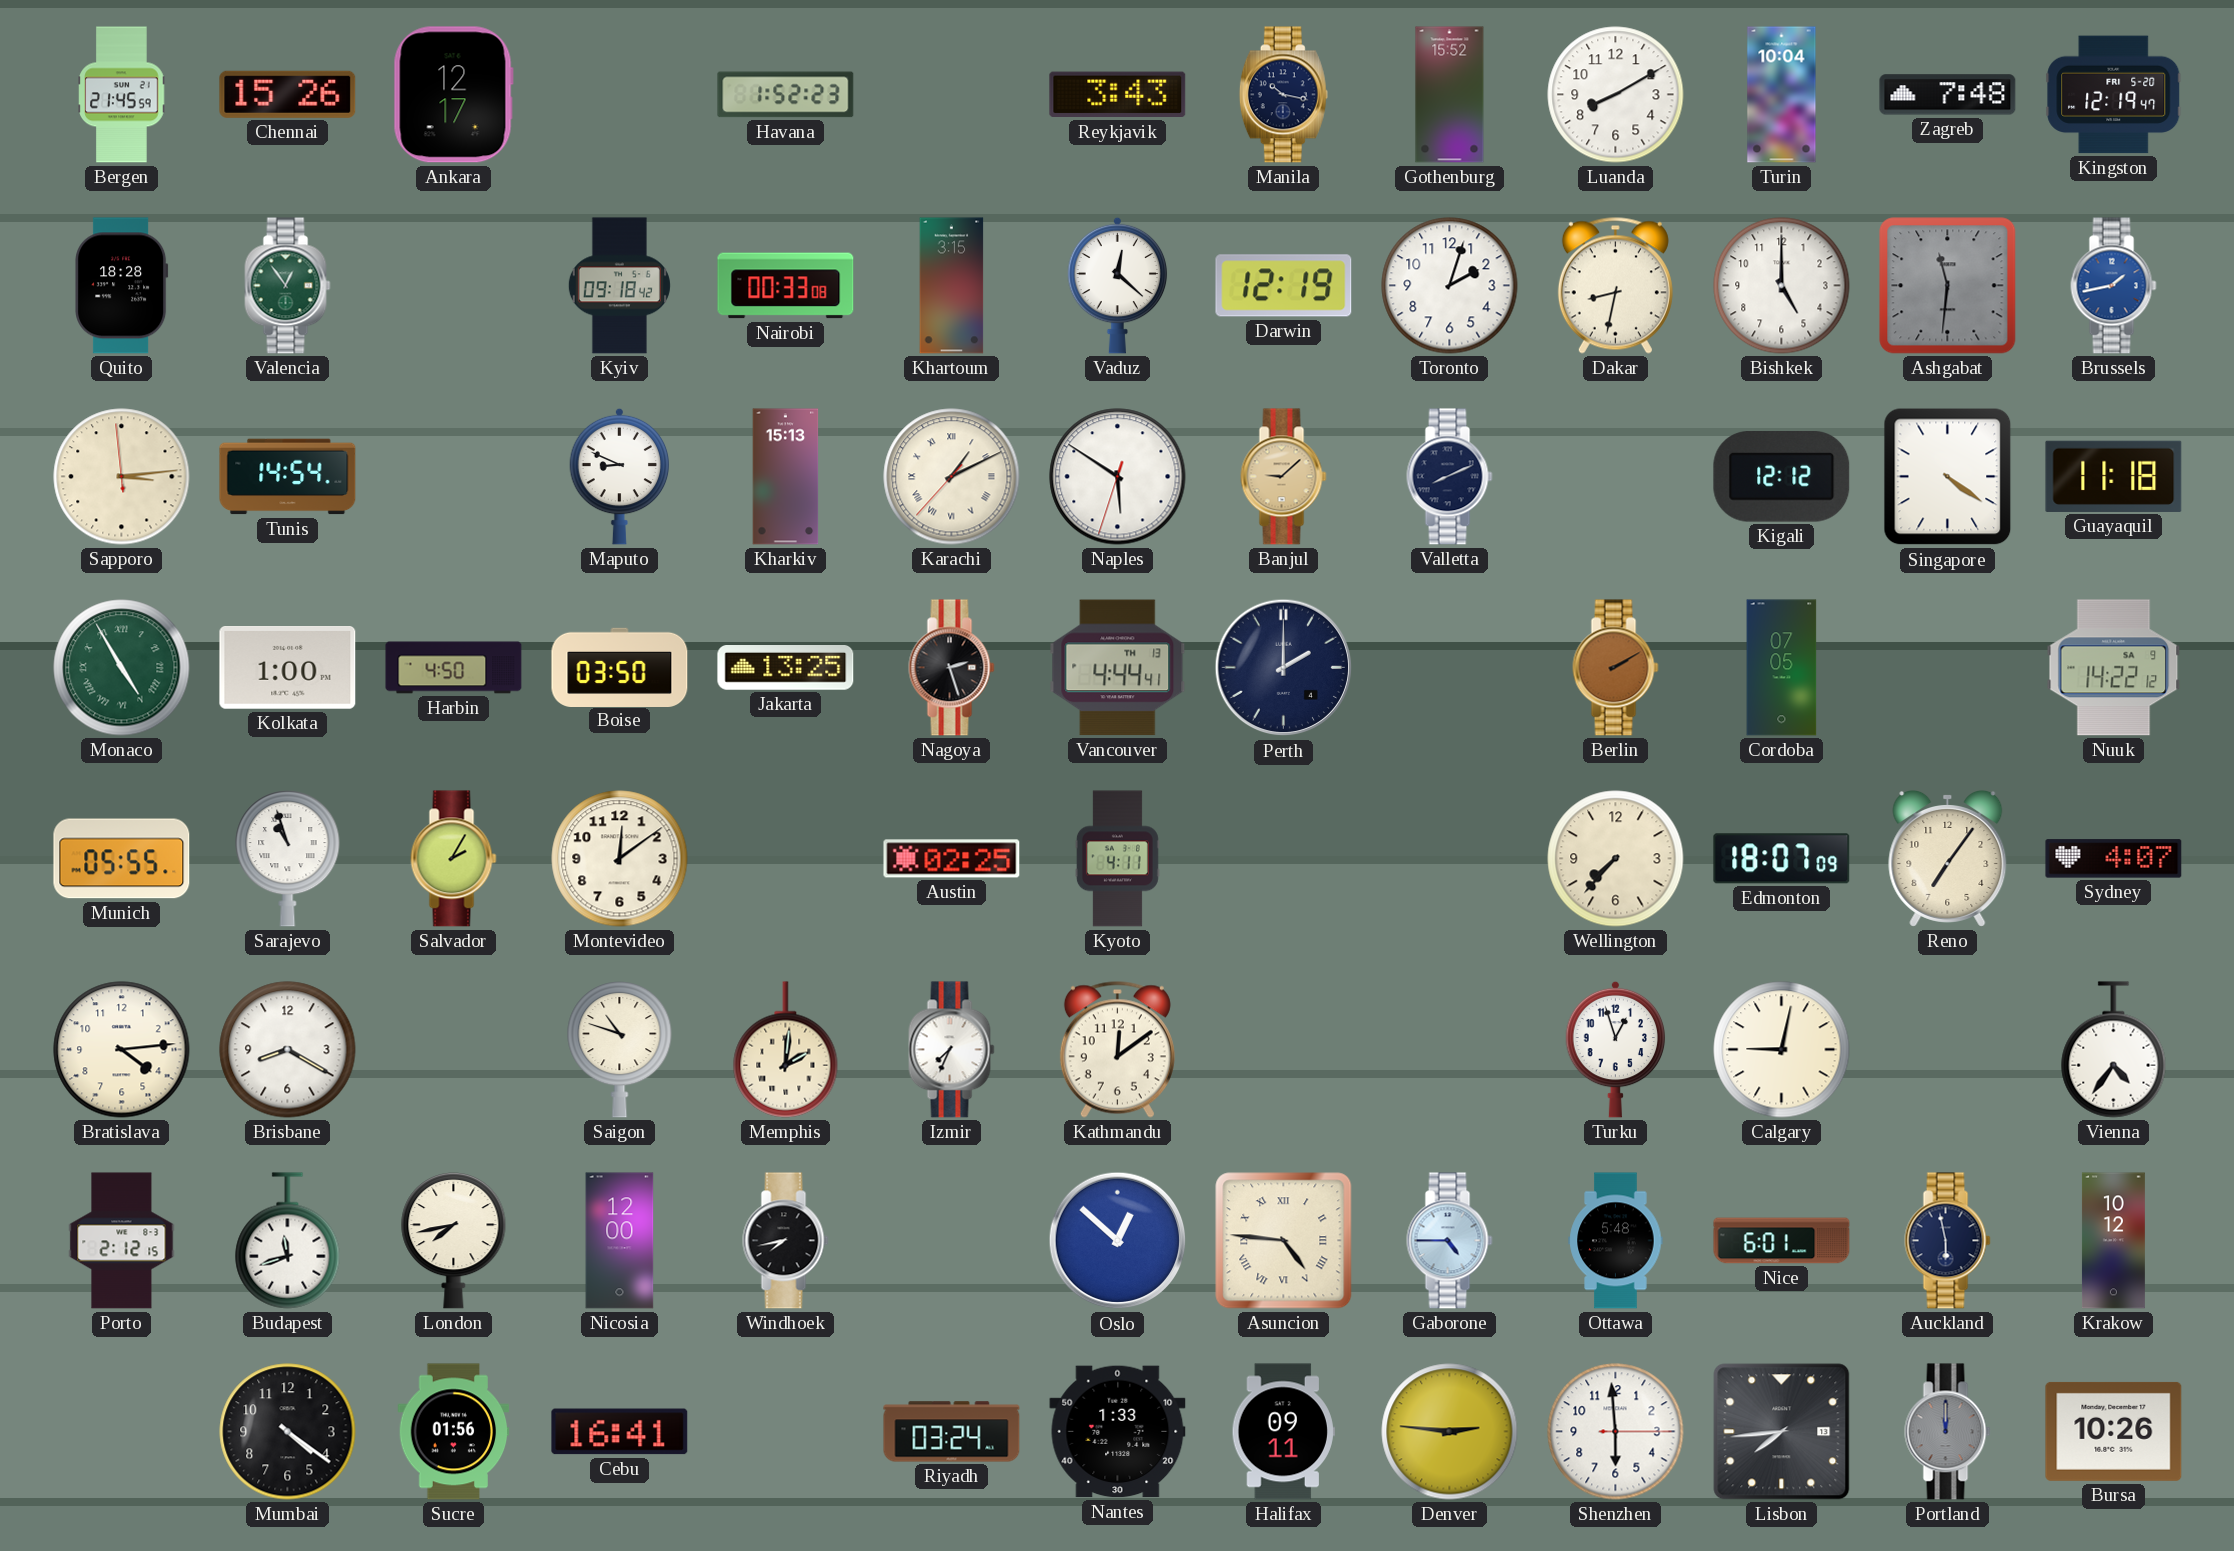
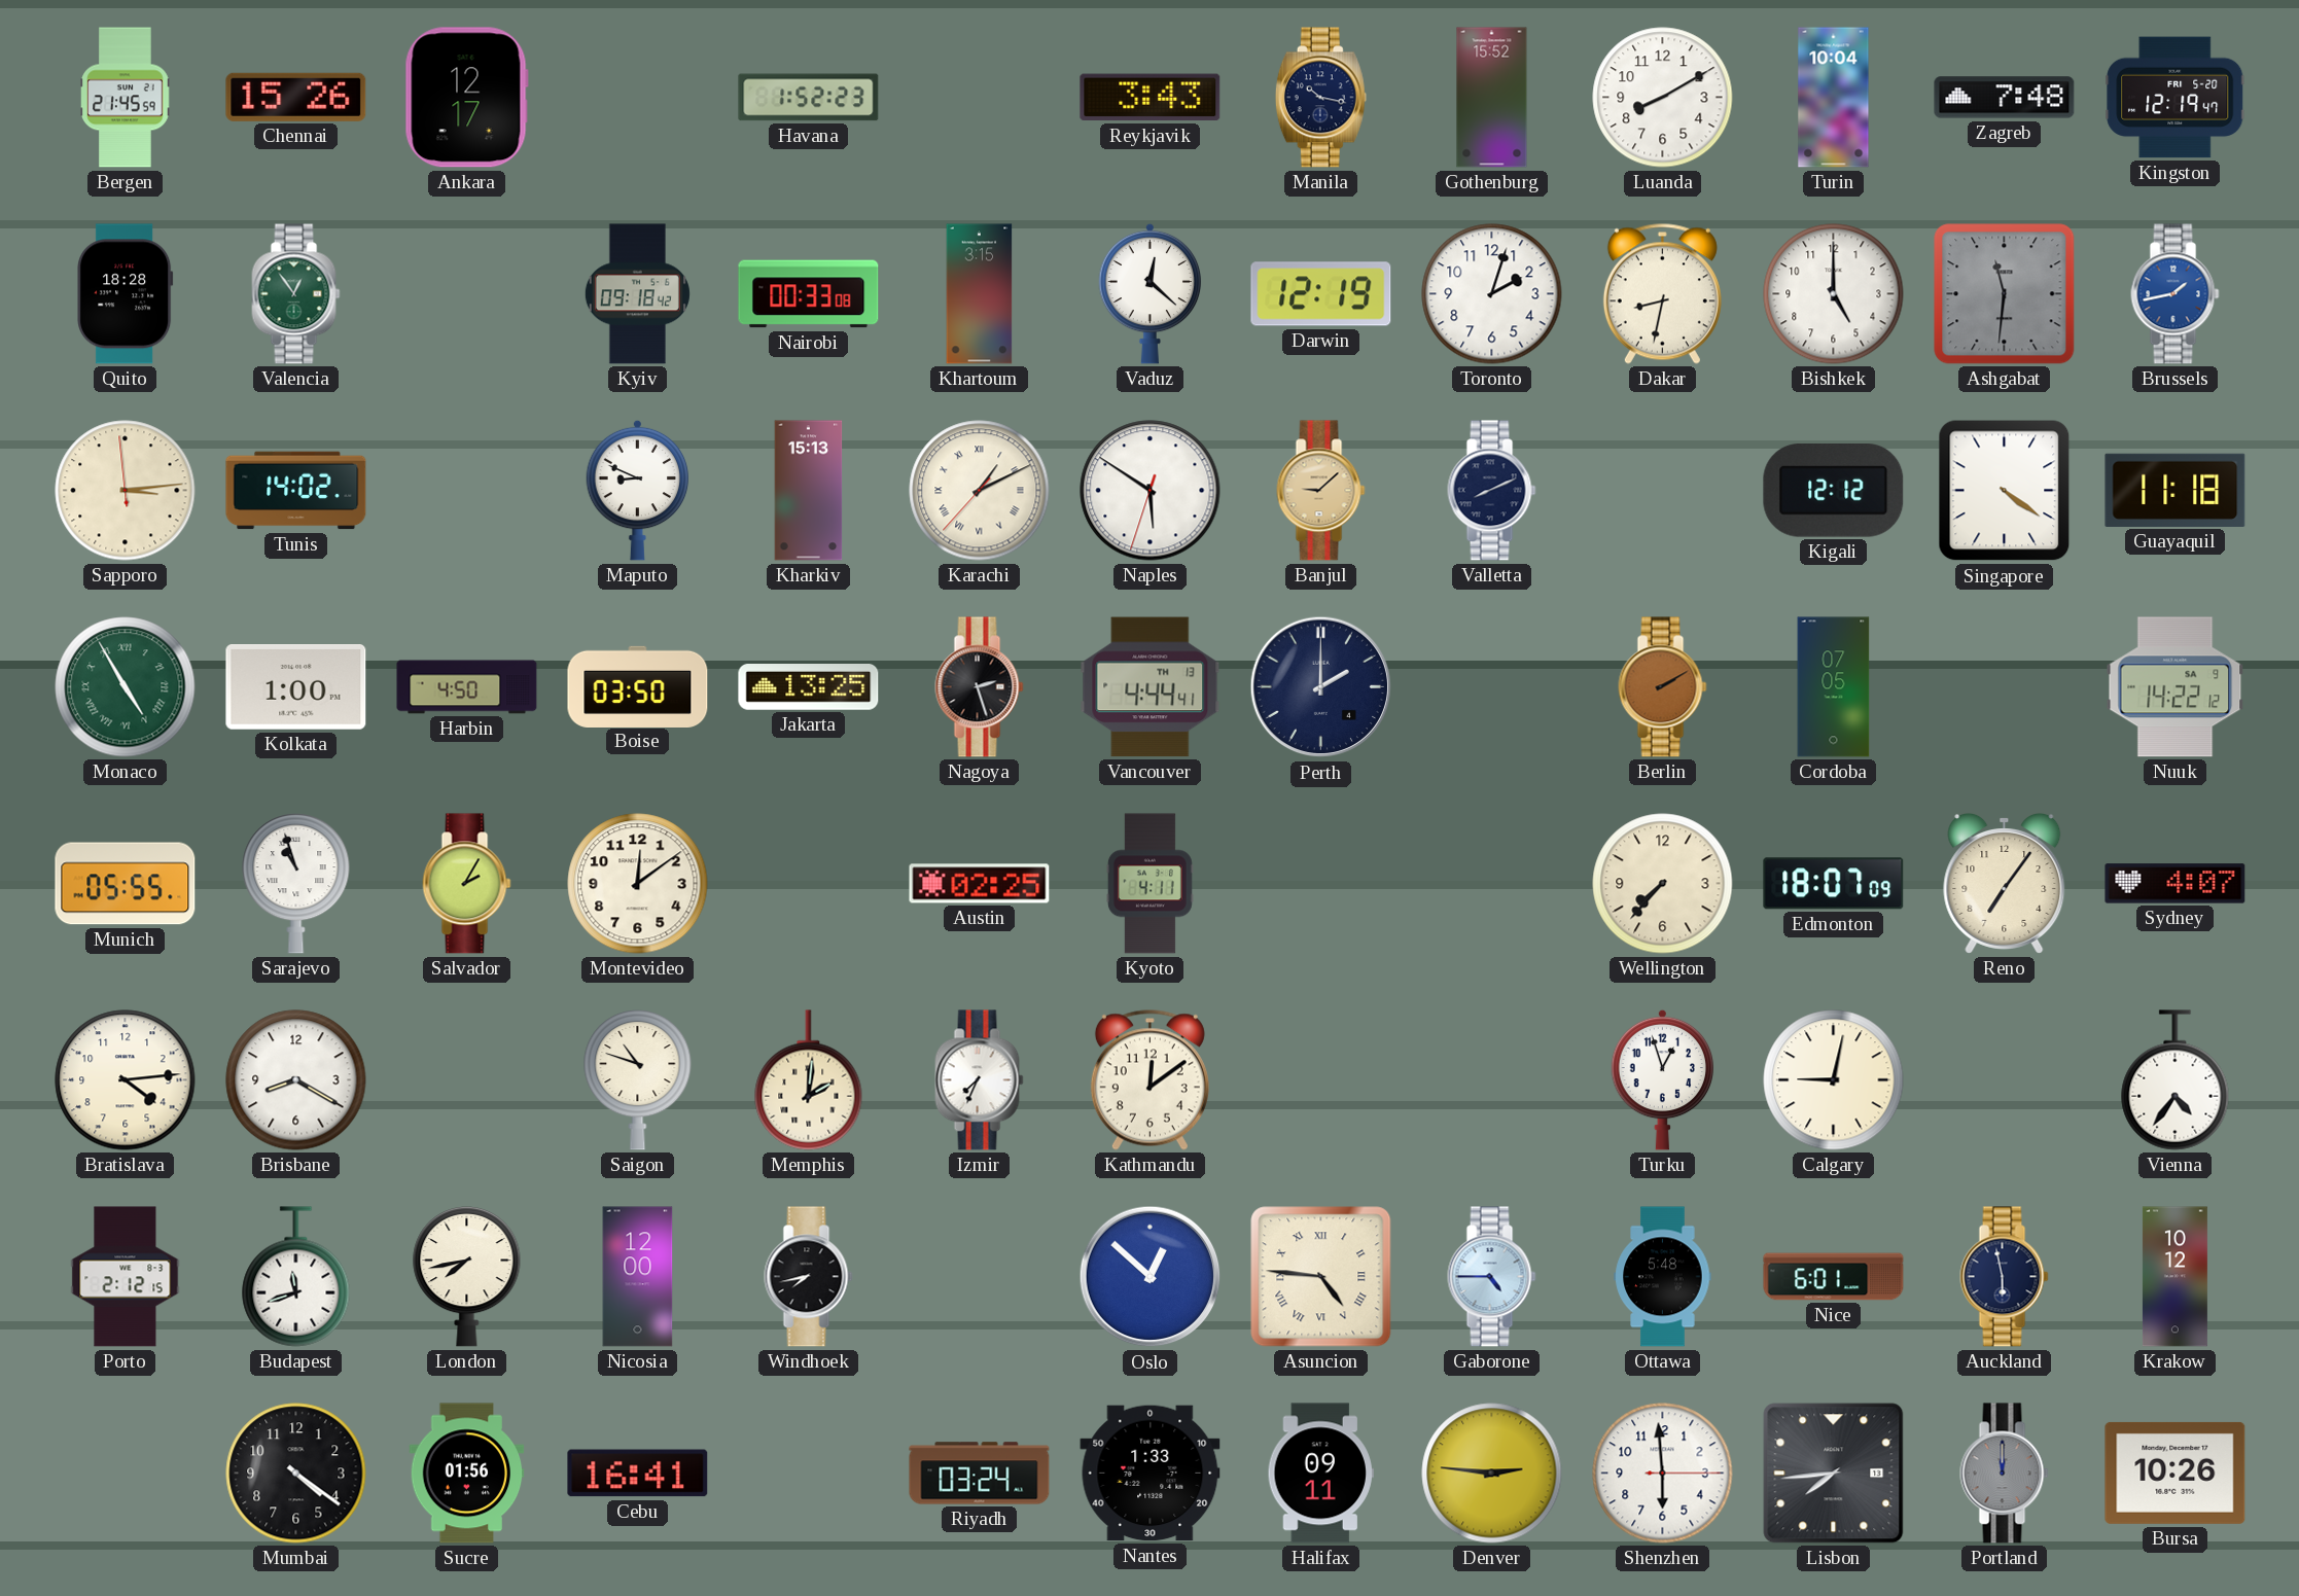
Tunis: 14:54 -> 14:02
